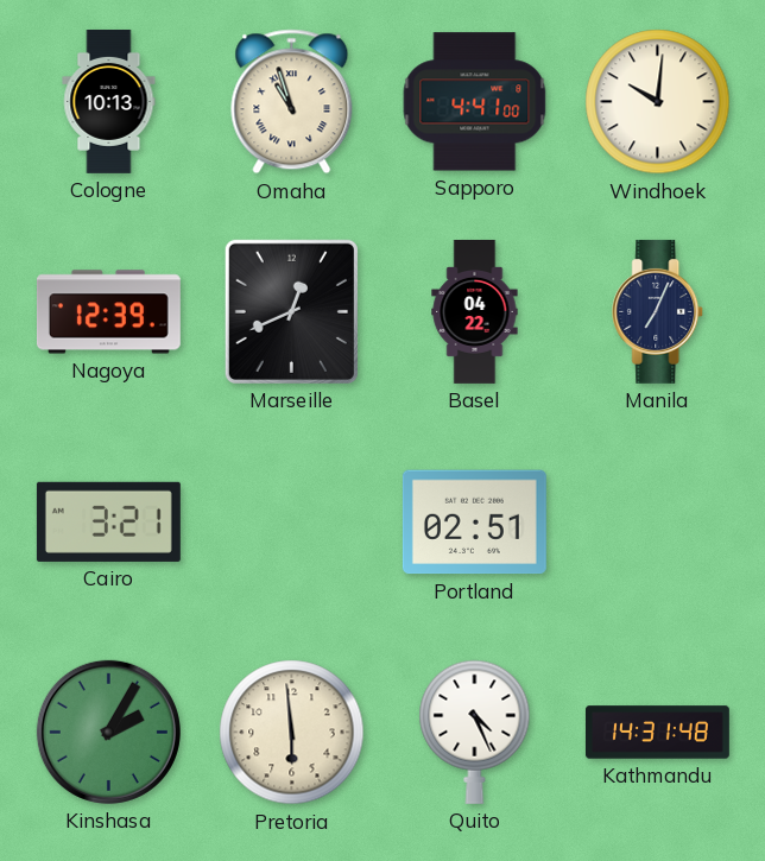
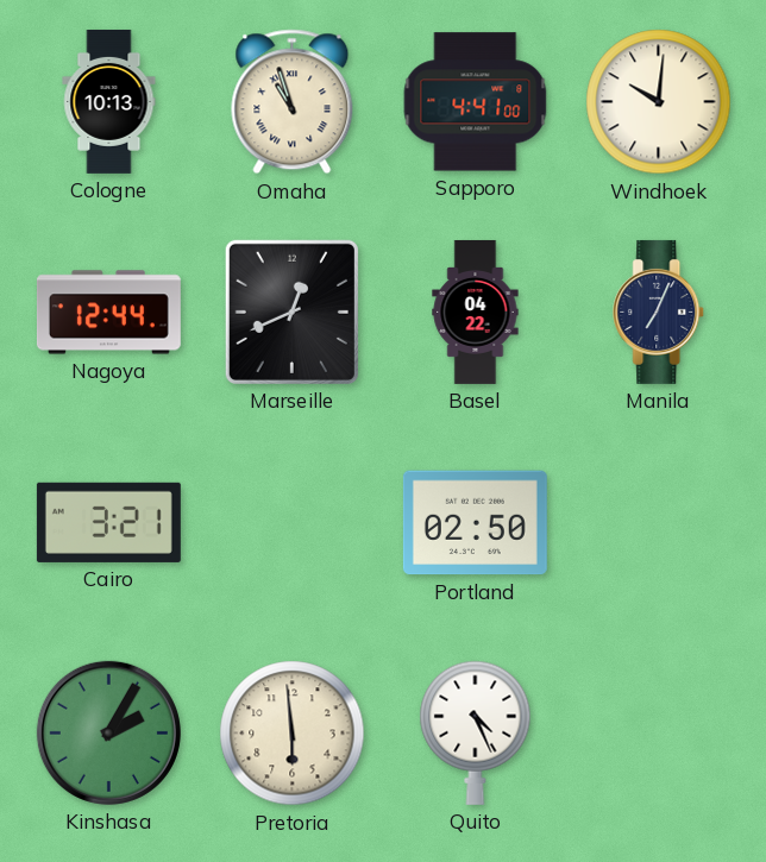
Nagoya: 12:39 -> 12:44
Portland: 02:51 -> 02:50
Kathmandu: 14:31 -> none
